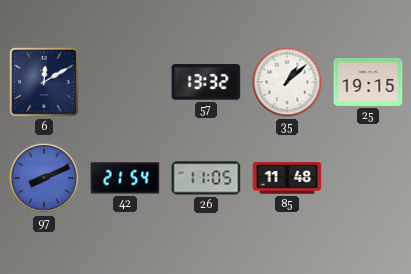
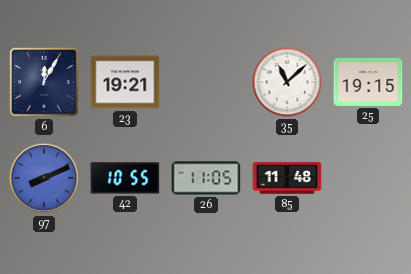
6: 12:10 -> 12:05
23: none -> 19:21
57: 13:32 -> none
35: 1:08 -> 11:08
42: 21:54 -> 10:55
